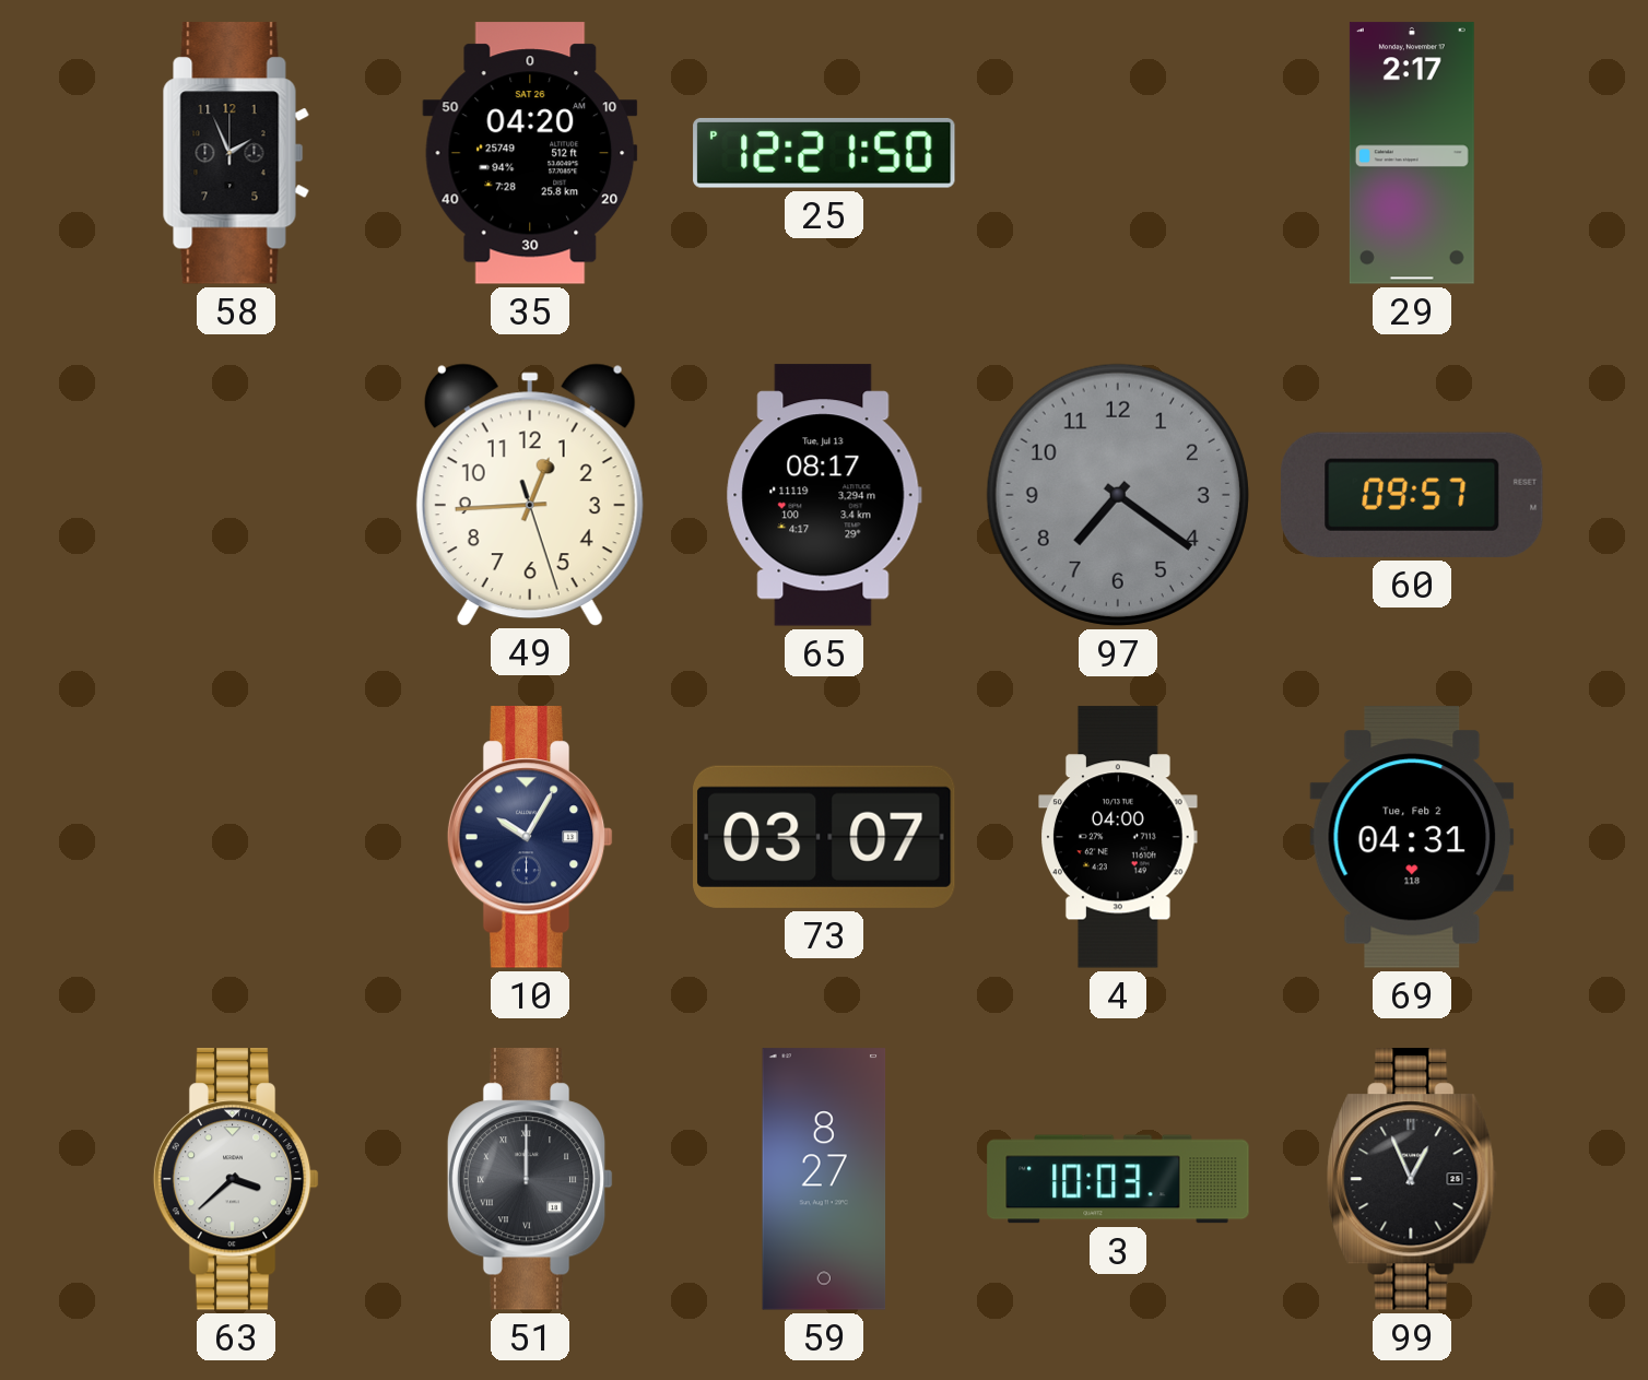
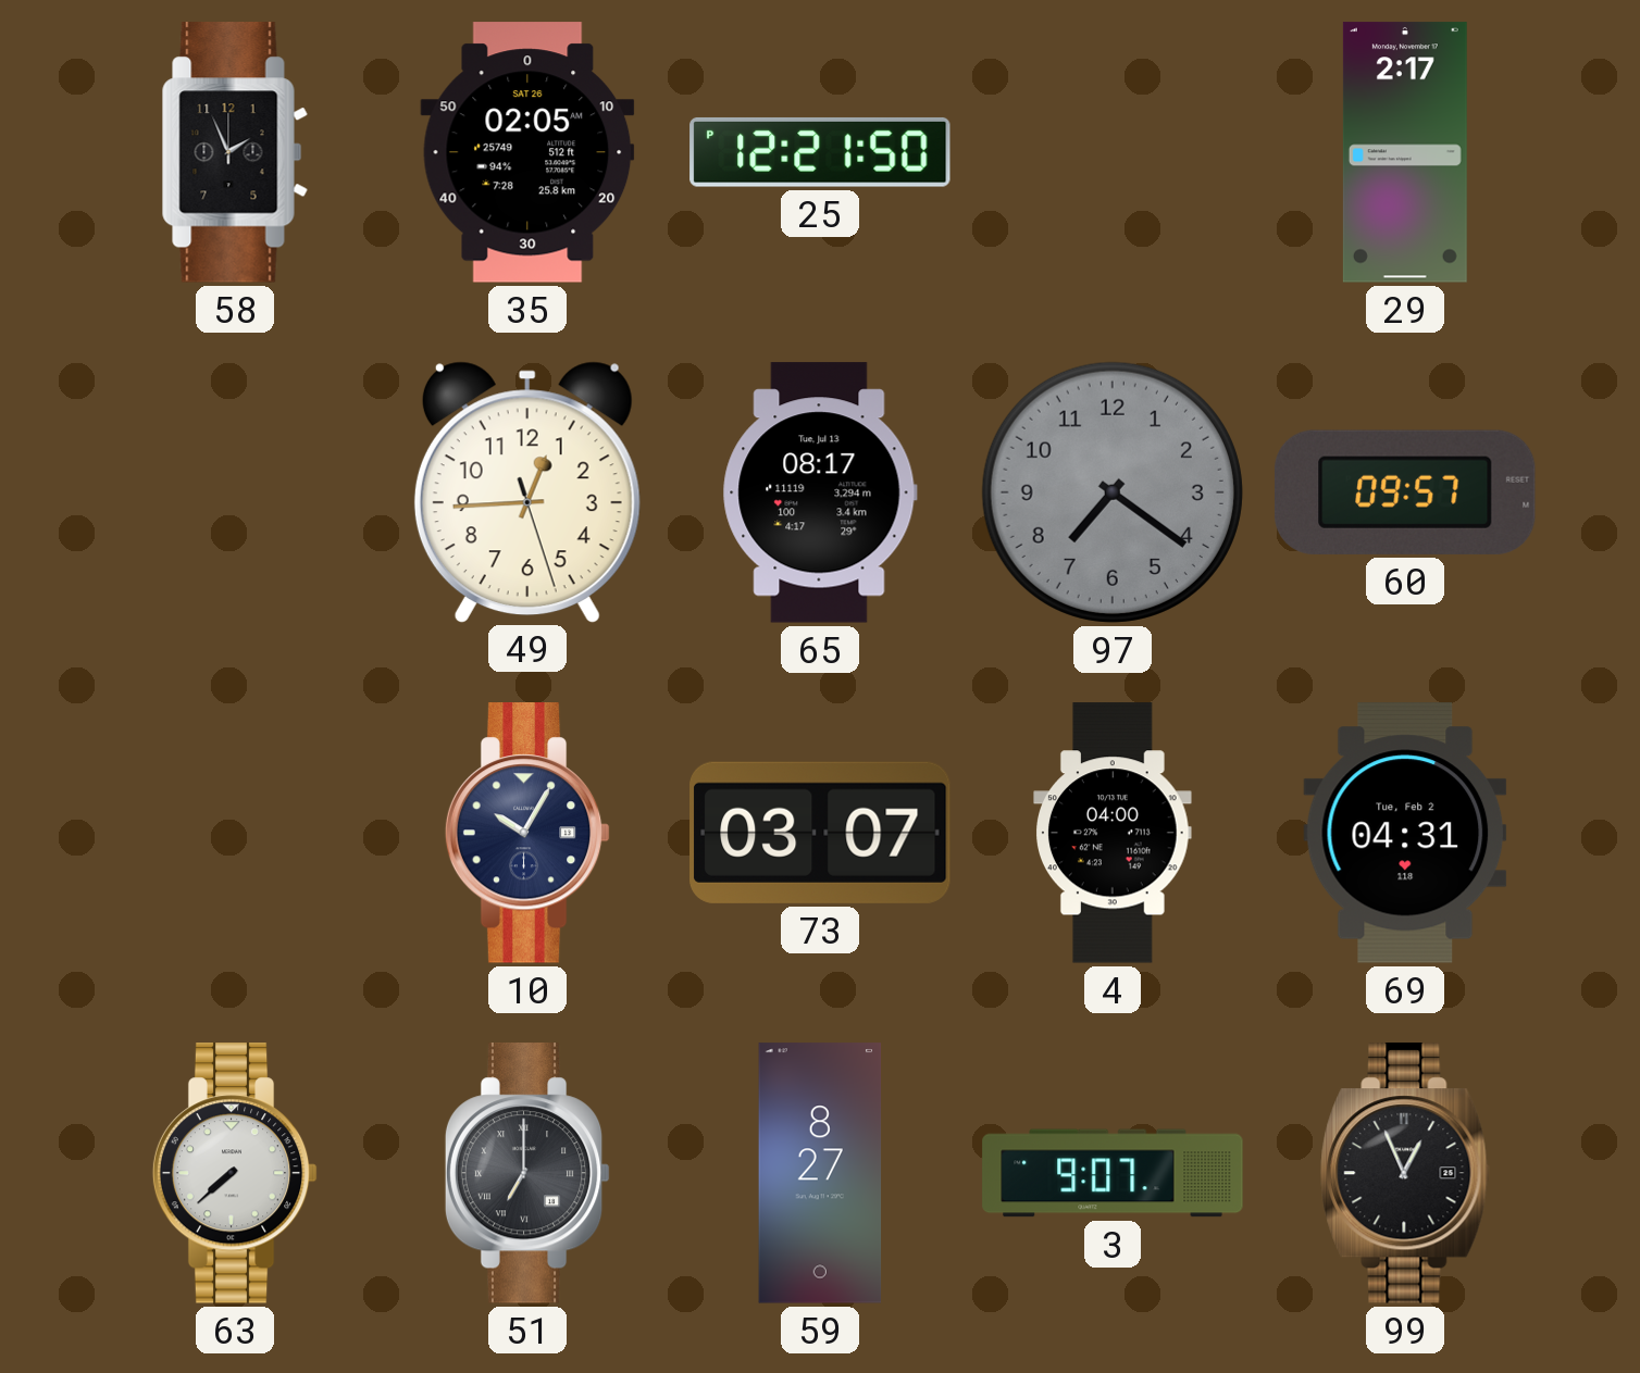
35: 04:20 -> 02:05
63: 3:38 -> 7:38
51: 12:00 -> 7:00
3: 10:03 -> 9:07
